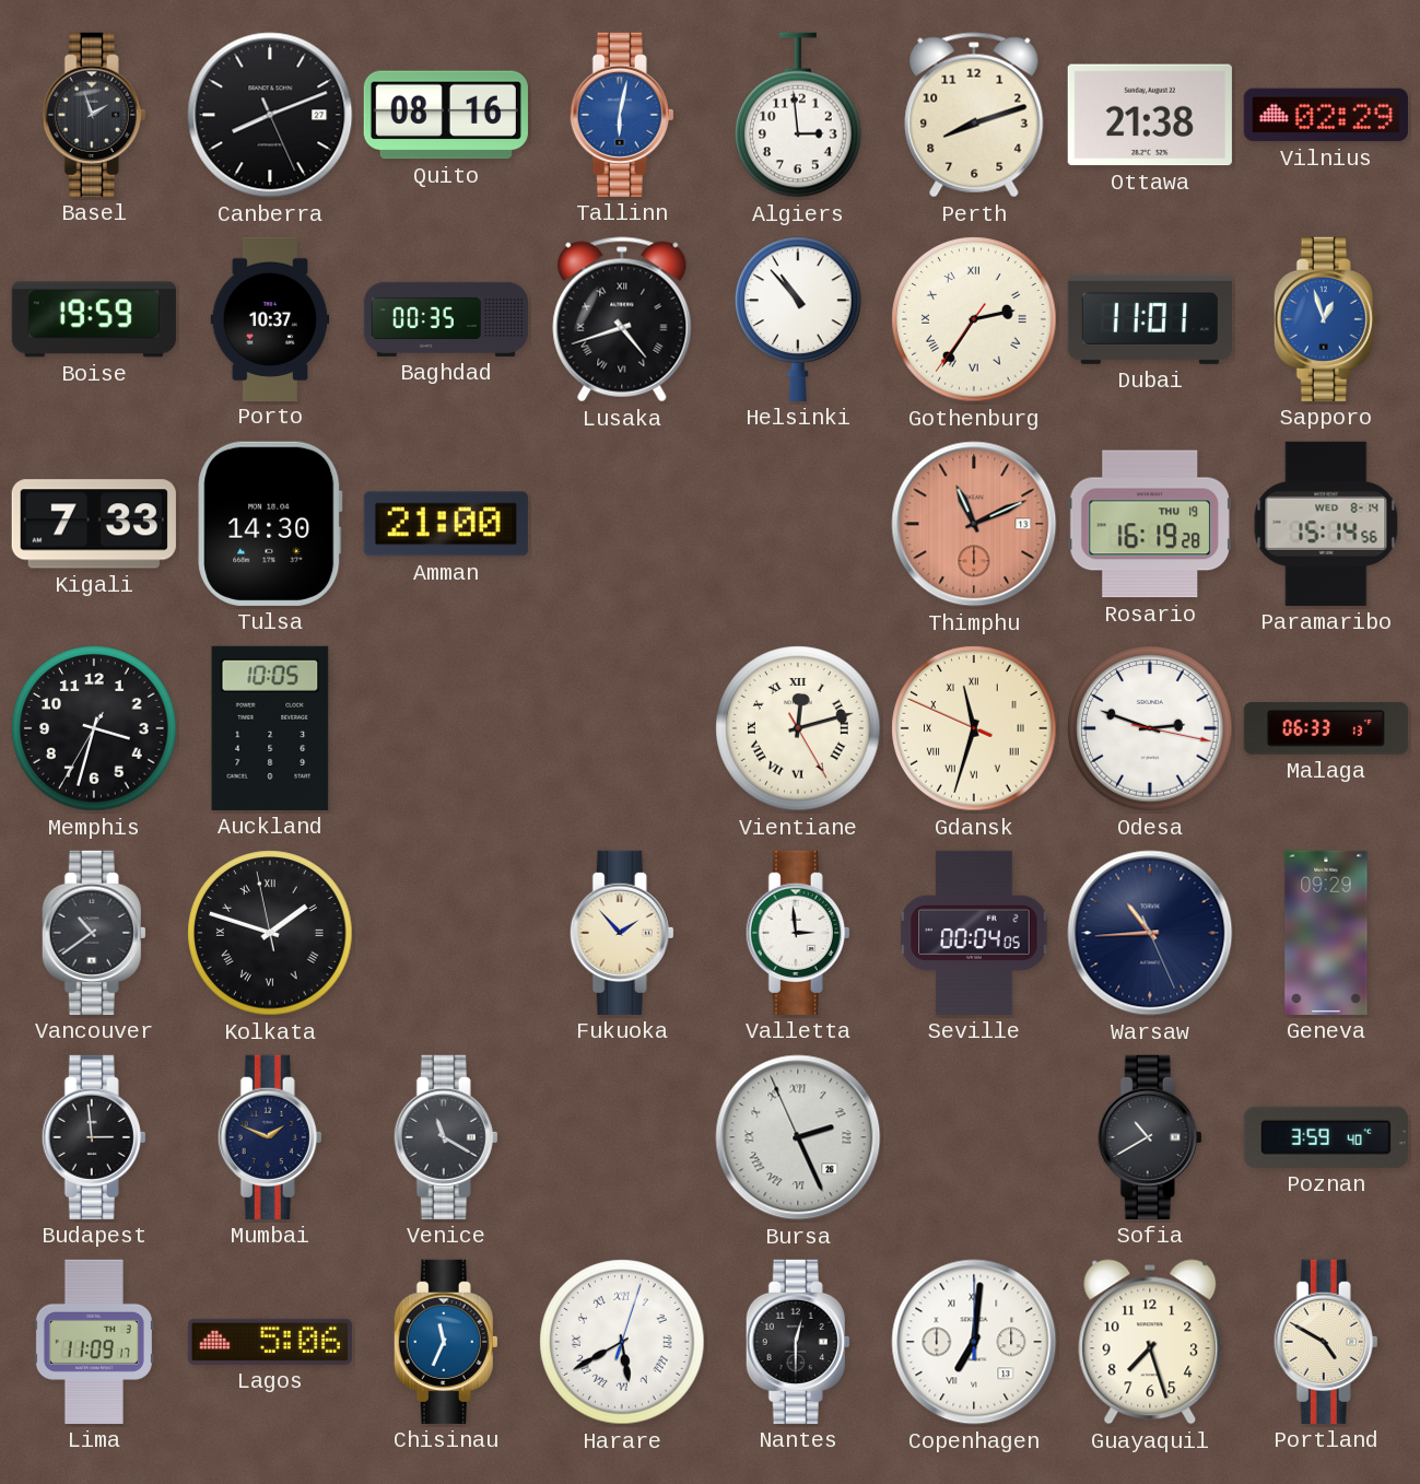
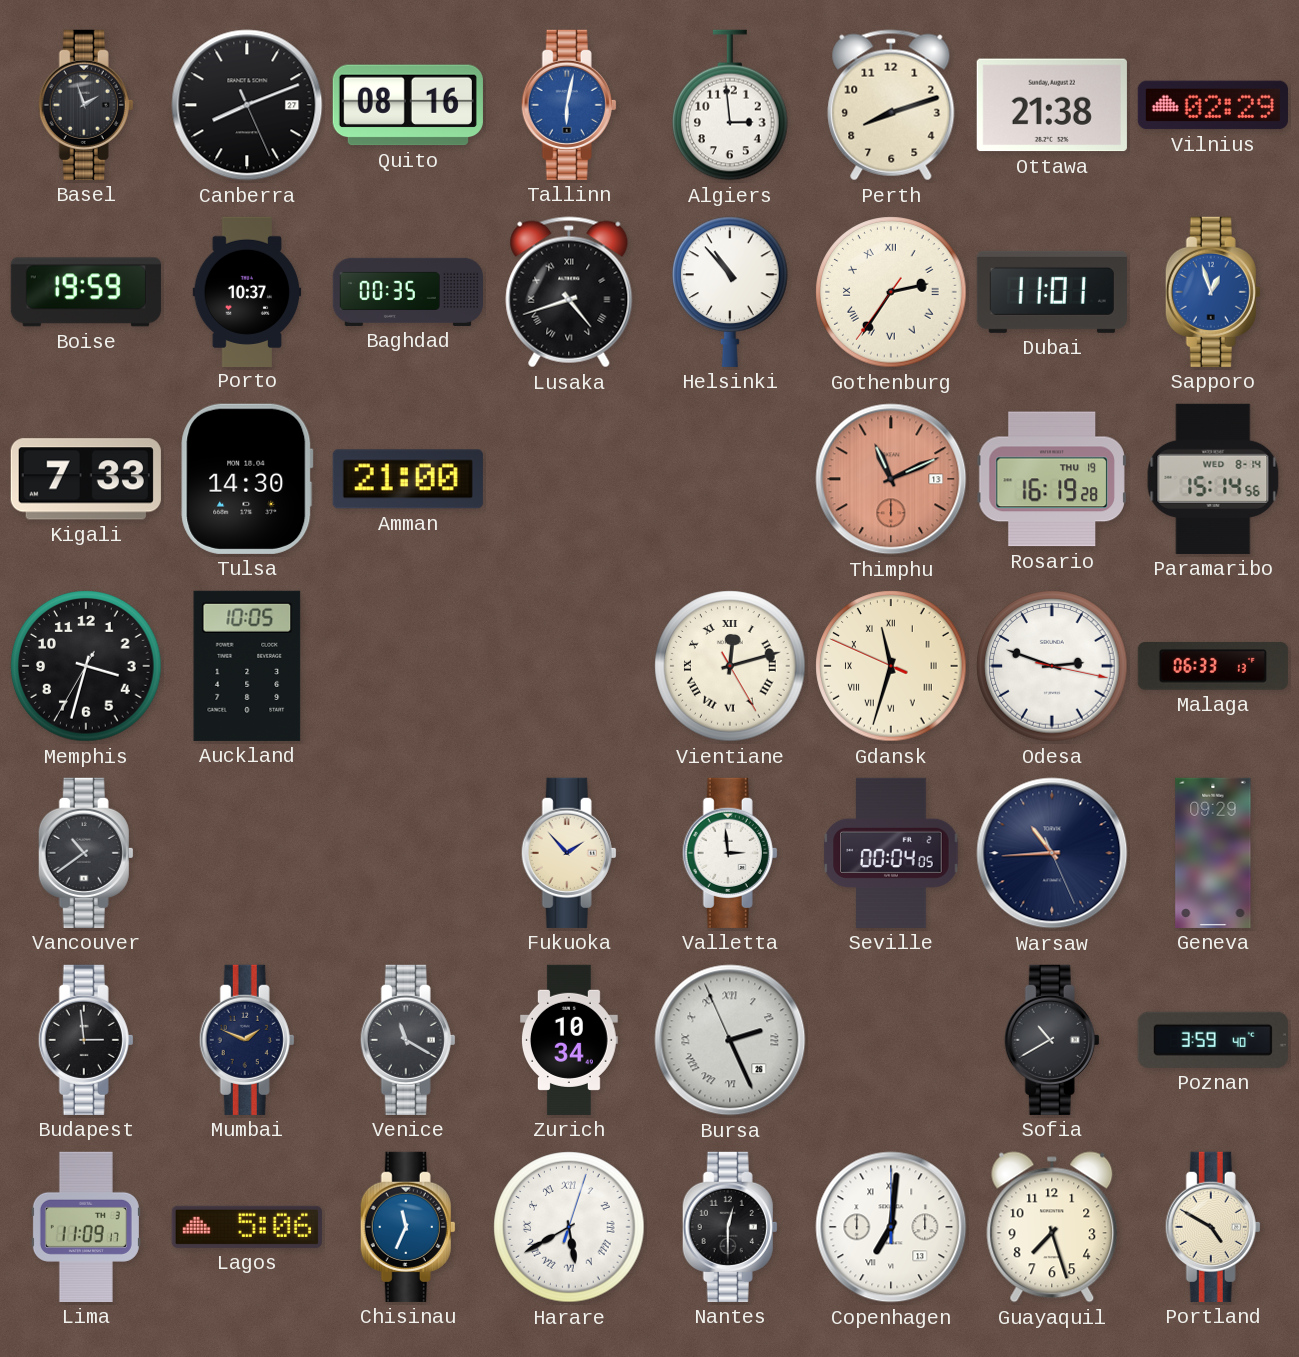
Kolkata: 1:47 -> none
Zurich: none -> 10:34
